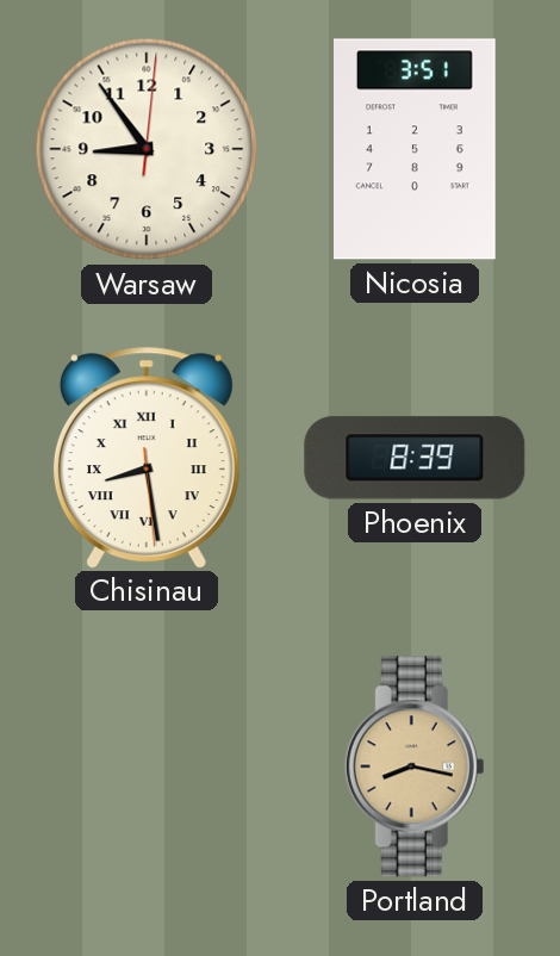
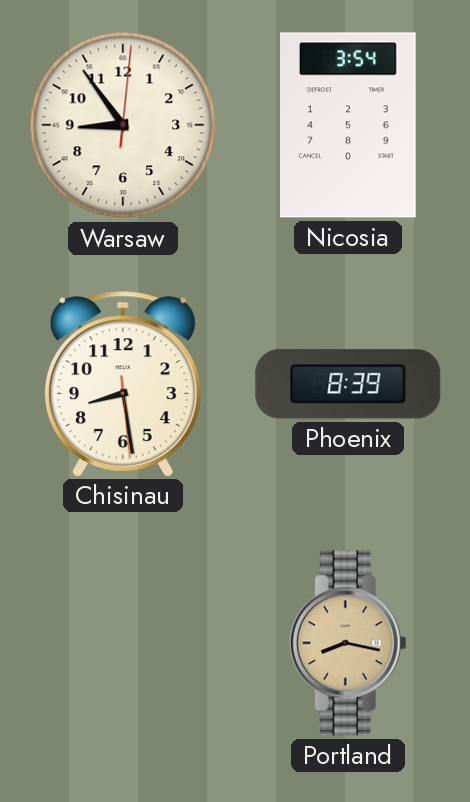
Nicosia: 3:51 -> 3:54
Chisinau numerals: Roman -> Arabic
